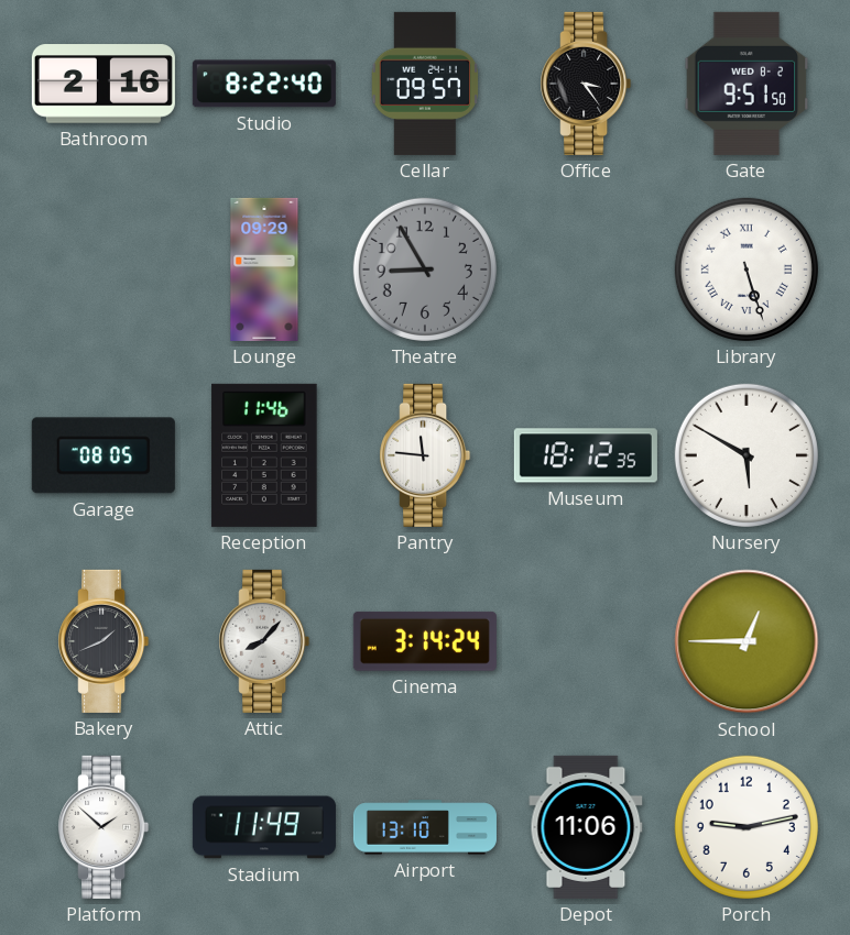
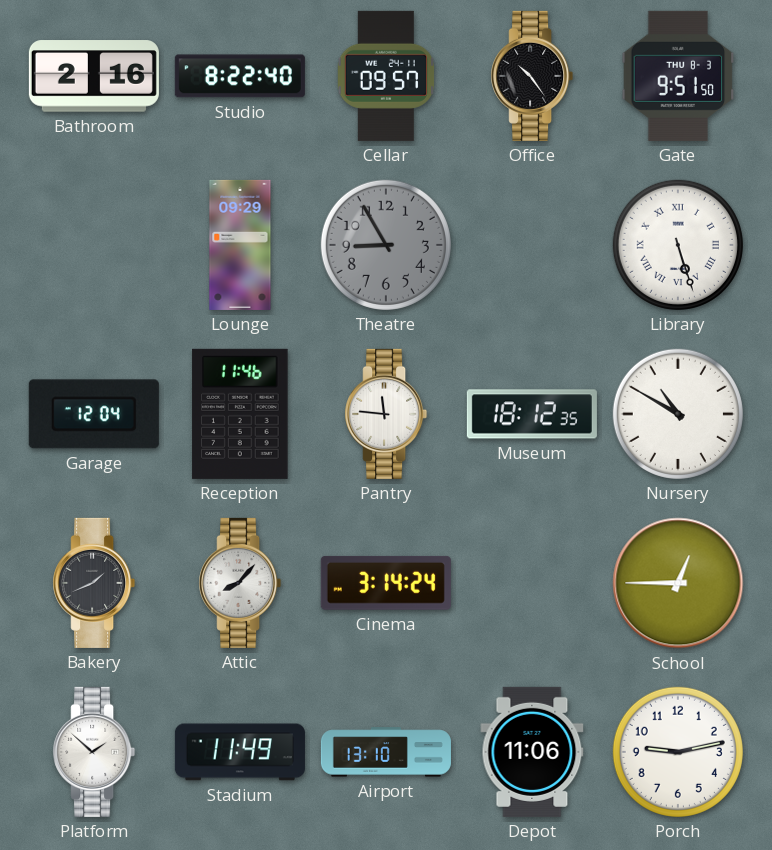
Office: 3:24 -> 10:24
Gate date: WED 8-2 -> THU 8-3
Garage: 08:05 -> 12:04
Nursery: 5:50 -> 10:50
